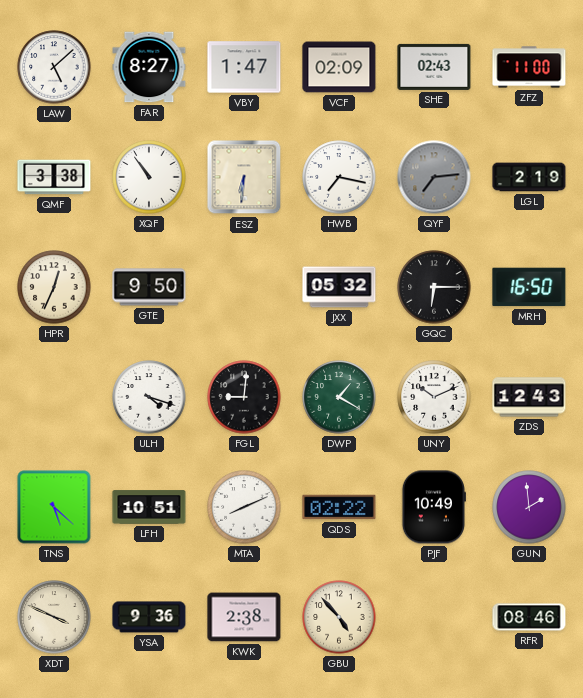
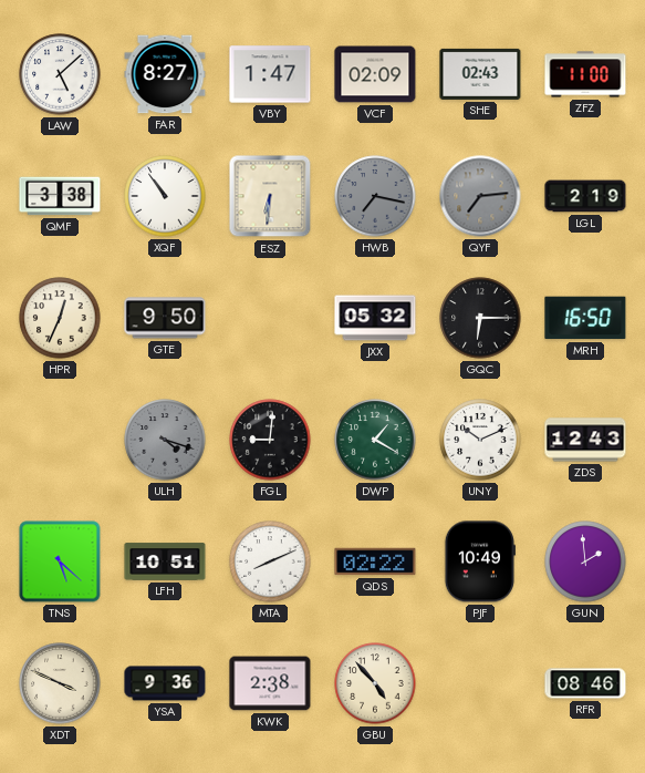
HWB dial: white -> grey
ULH dial: white -> grey
